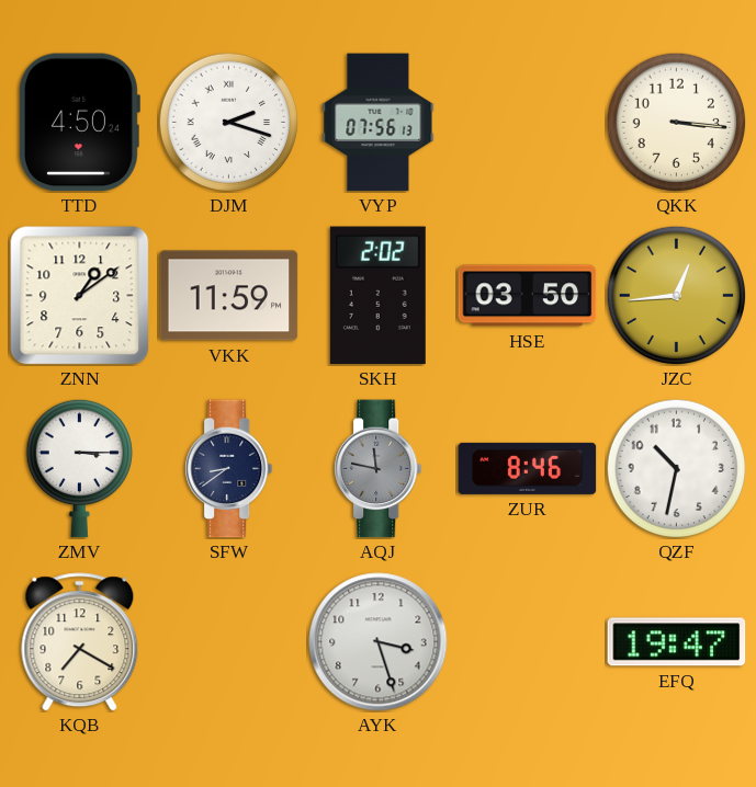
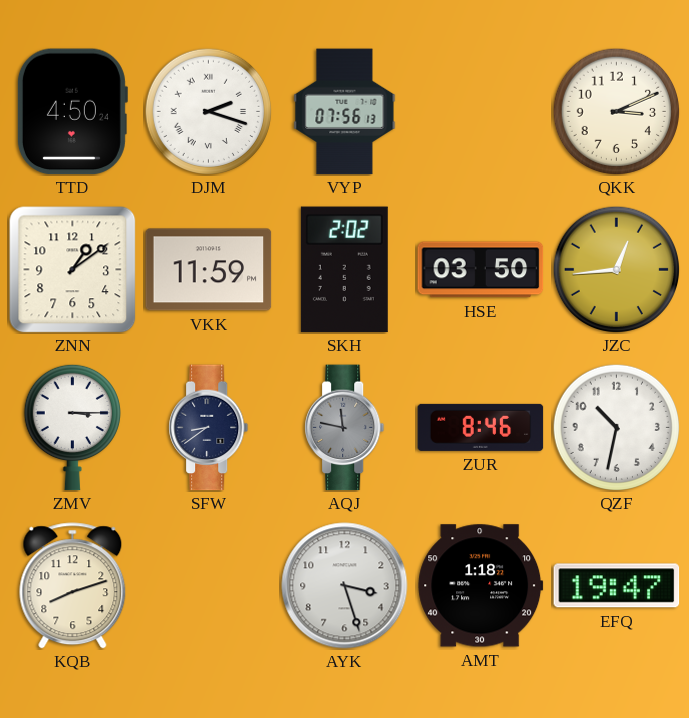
QKK: 3:16 -> 3:11
KQB: 7:20 -> 8:12
AMT: none -> 1:18
